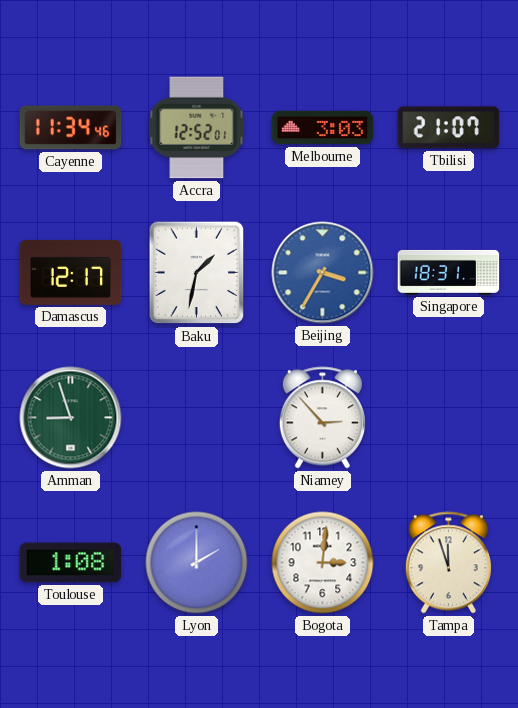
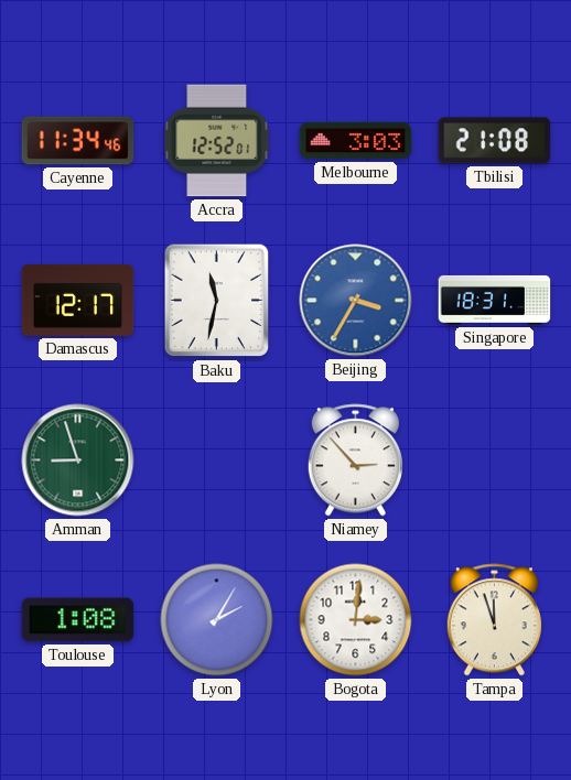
Tbilisi: 21:07 -> 21:08
Baku: 1:32 -> 11:32
Lyon: 2:00 -> 2:05
